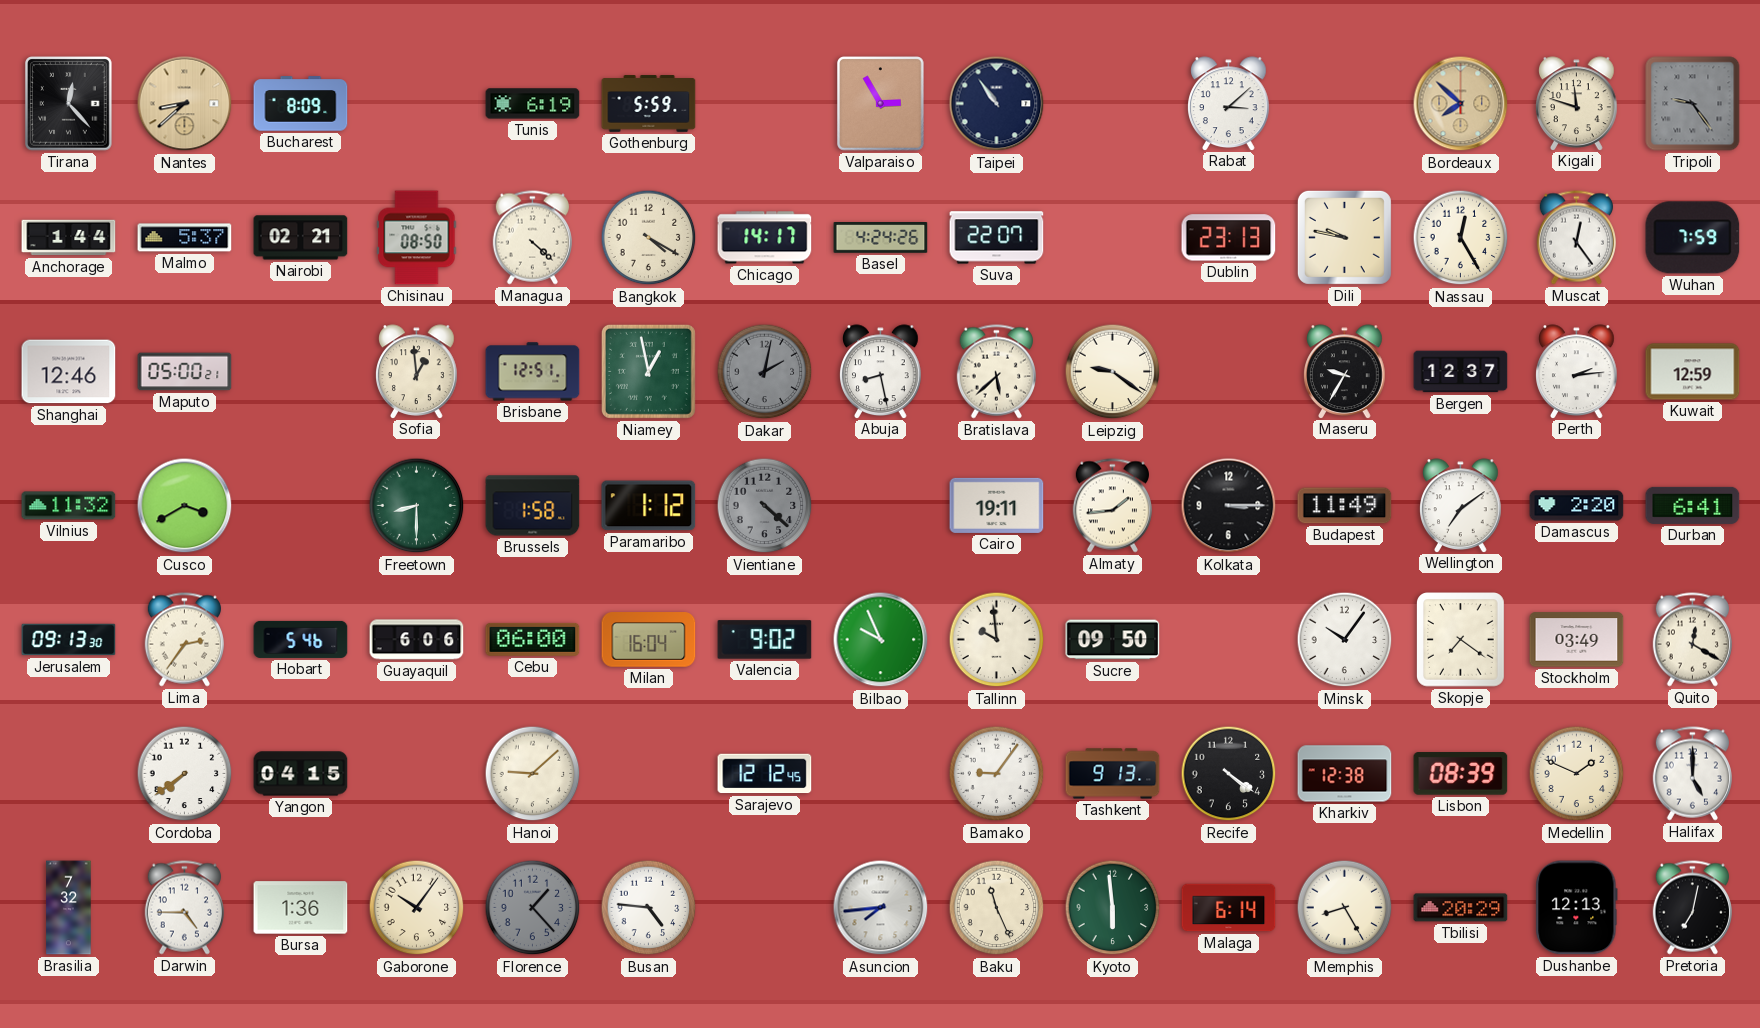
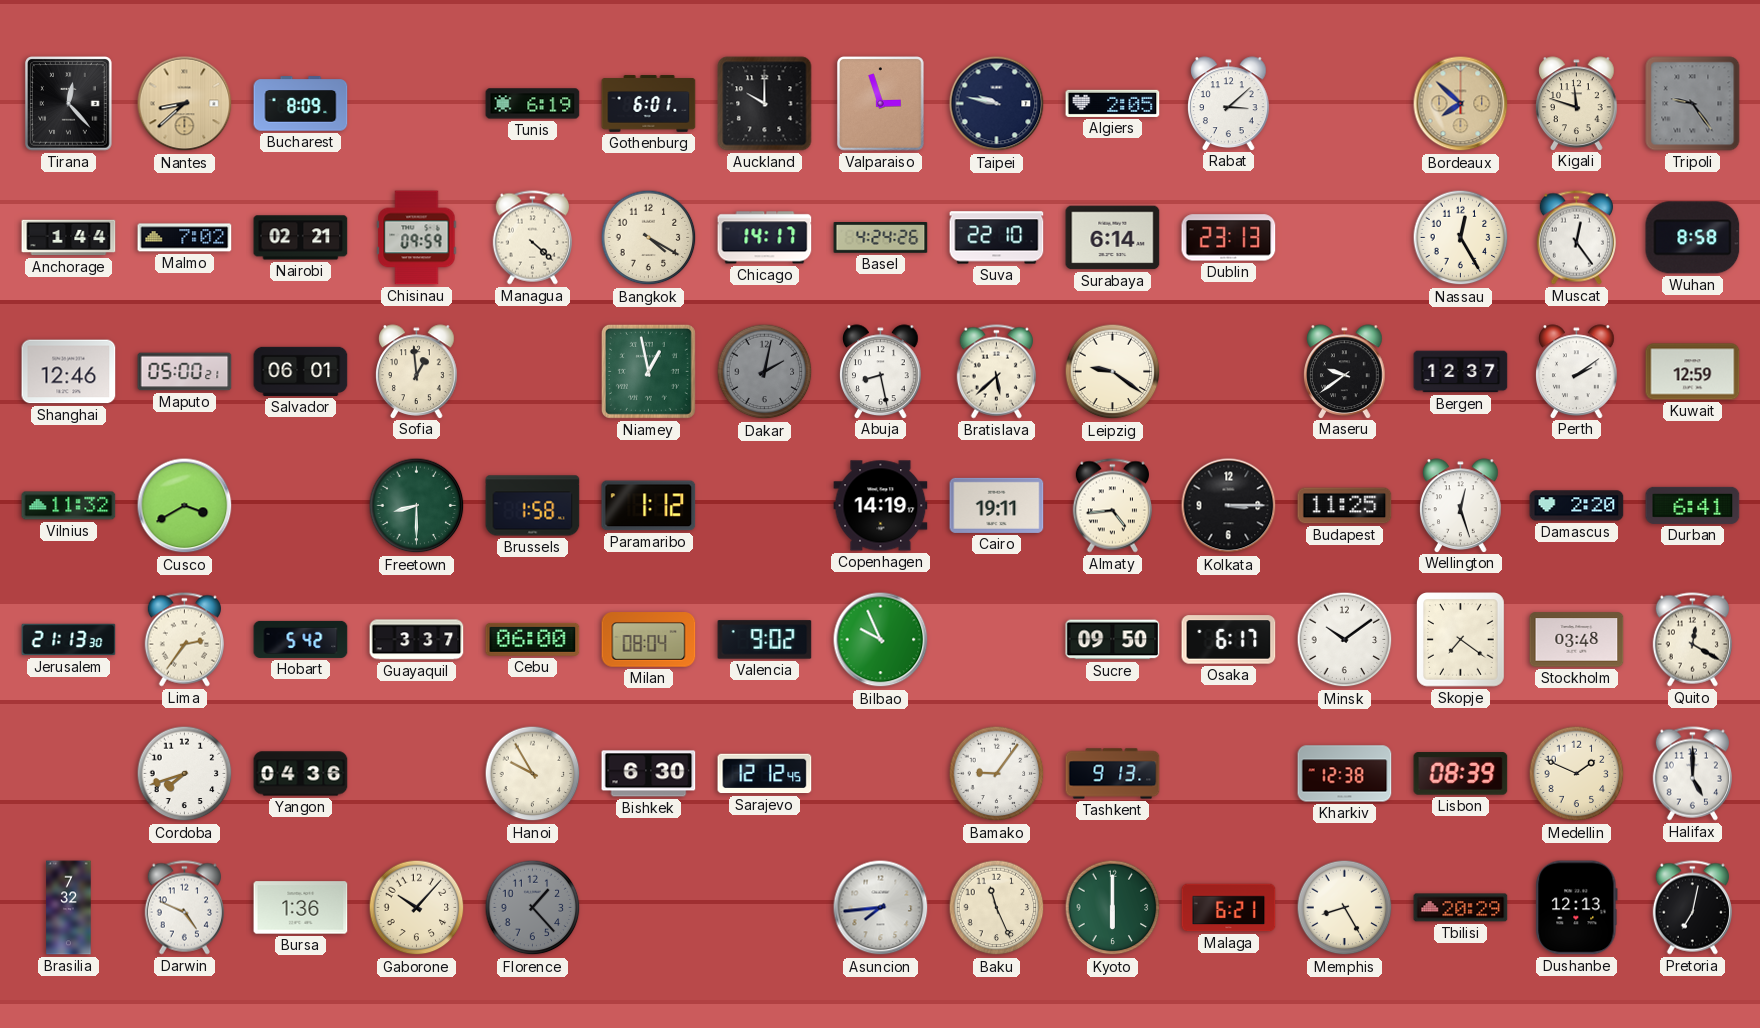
Gothenburg: 5:59 -> 6:01
Auckland: none -> 10:00
Valparaiso: 2:55 -> 2:57
Taipei: 10:54 -> 9:47
Algiers: none -> 2:05
Malmo: 5:37 -> 7:02
Chisinau: 08:50 -> 09:59
Suva: 22:07 -> 22:10
Surabaya: none -> 6:14
Dili: 9:47 -> none
Wuhan: 7:59 -> 8:58
Salvador: none -> 06:01
Brisbane: 12:51 -> none
Maseru: 9:35 -> 9:39
Perth: 2:14 -> 2:09
Vientiane: 4:22 -> none
Copenhagen: none -> 14:19
Almaty: 1:44 -> 4:44
Budapest: 11:49 -> 11:25
Wellington: 7:09 -> 12:27
Jerusalem: 09:13 -> 21:13
Hobart: 5:46 -> 5:42
Guayaquil: 6:06 -> 3:37
Milan: 16:04 -> 08:04
Tallinn: 9:59 -> none
Osaka: none -> 6:17
Minsk: 10:06 -> 10:09
Stockholm: 03:49 -> 03:48
Cordoba: 7:39 -> 7:42
Yangon: 04:15 -> 04:36
Hanoi: 9:08 -> 9:55
Bishkek: none -> 6:30
Recife: 4:21 -> none
Darwin: 4:45 -> 4:49
Gaborone: 10:06 -> 10:07
Busan: 4:46 -> none
Kyoto: 5:59 -> 6:00
Malaga: 6:14 -> 6:21
